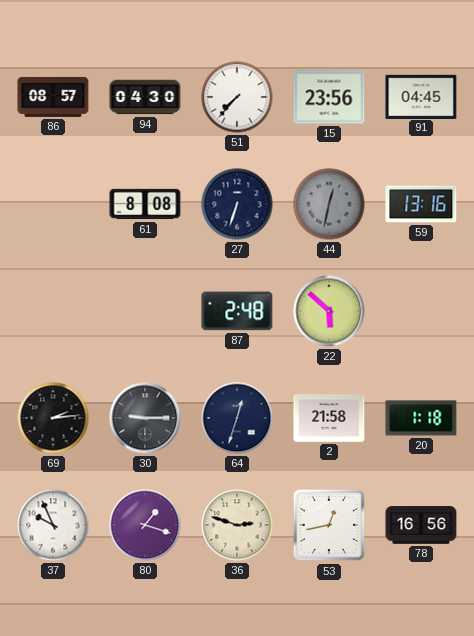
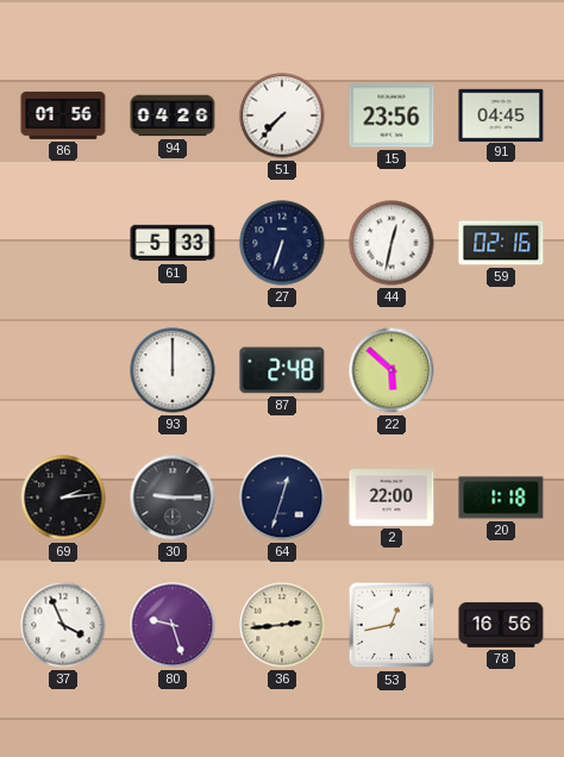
86: 08:57 -> 01:56
94: 04:30 -> 04:26
61: 8:08 -> 5:33
44 dial: grey -> white
59: 13:16 -> 02:16
93: none -> 12:00
2: 21:58 -> 22:00
37: 9:56 -> 3:56
80: 1:18 -> 9:27
36: 2:48 -> 2:44
